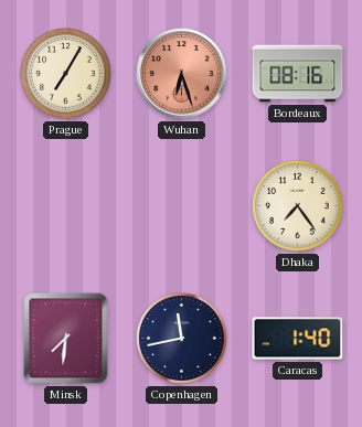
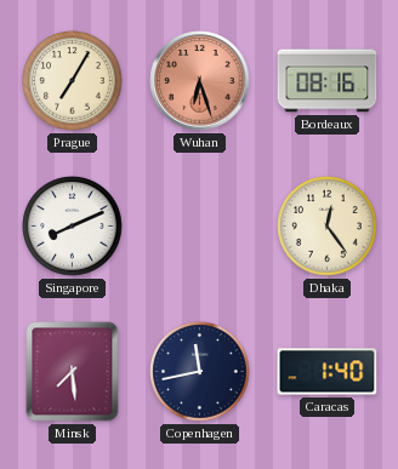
Singapore: none -> 8:11
Dhaka: 7:24 -> 12:24
Minsk: 7:31 -> 7:29
